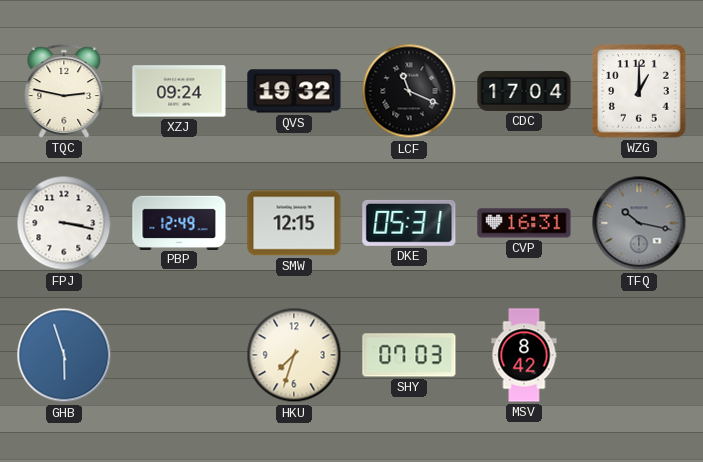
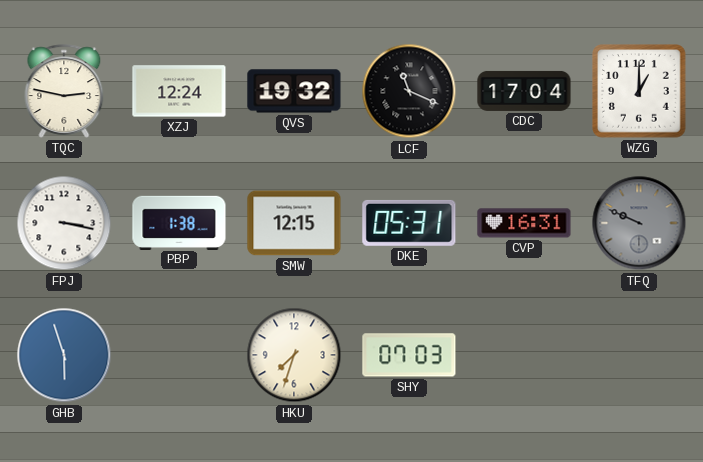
XZJ: 09:24 -> 12:24
PBP: 12:49 -> 1:38
TFQ: 10:17 -> 9:49
MSV: 8:42 -> none
